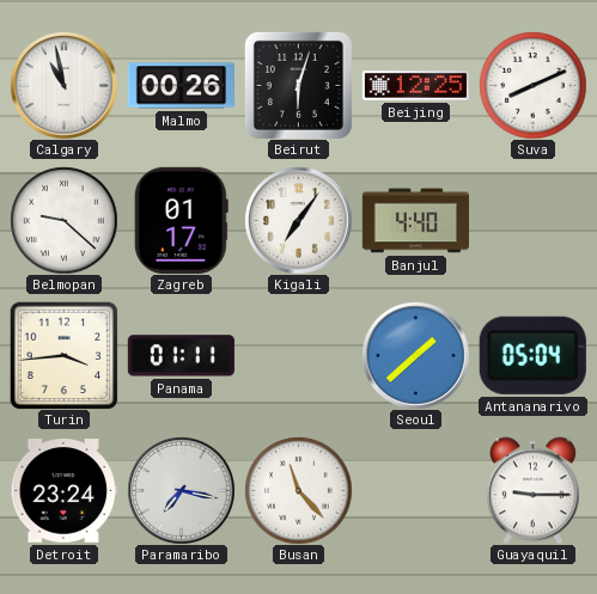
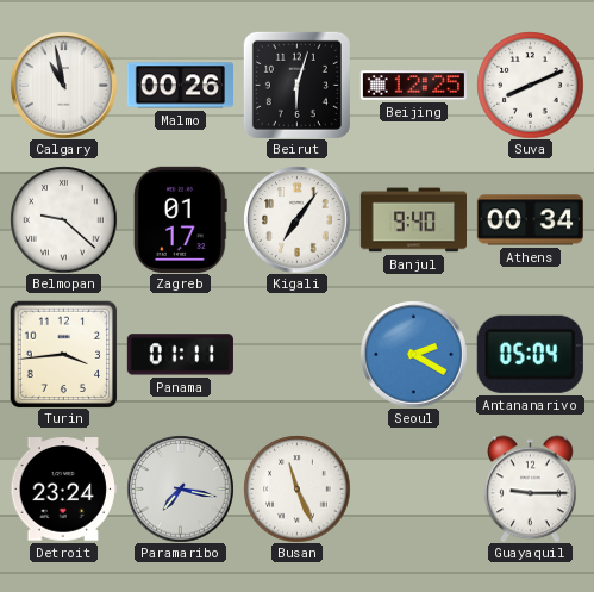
Banjul: 4:40 -> 9:40
Athens: none -> 00:34
Seoul: 1:38 -> 2:20
Busan: 11:23 -> 11:26
